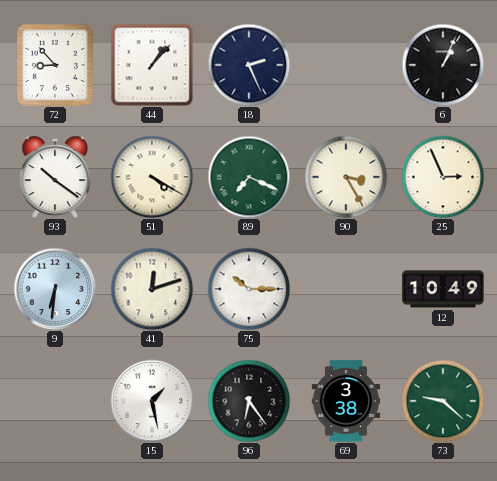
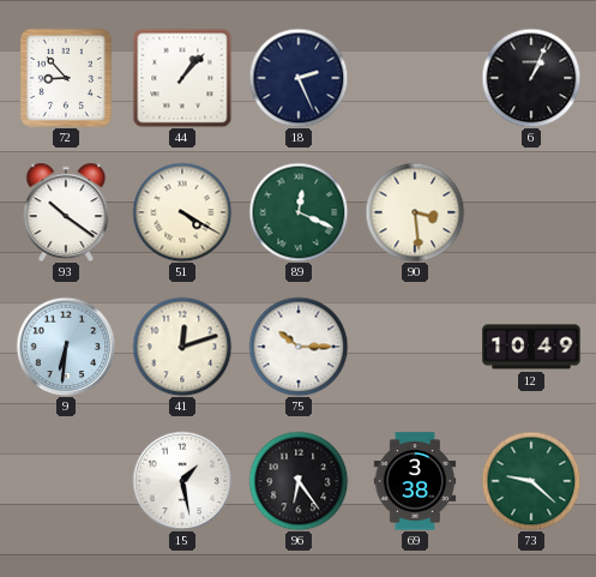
89: 7:19 -> 12:19
90: 3:25 -> 3:29
25: 2:56 -> none
